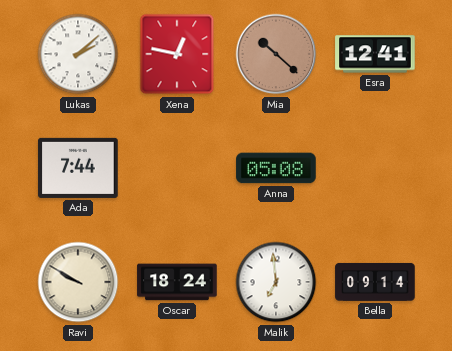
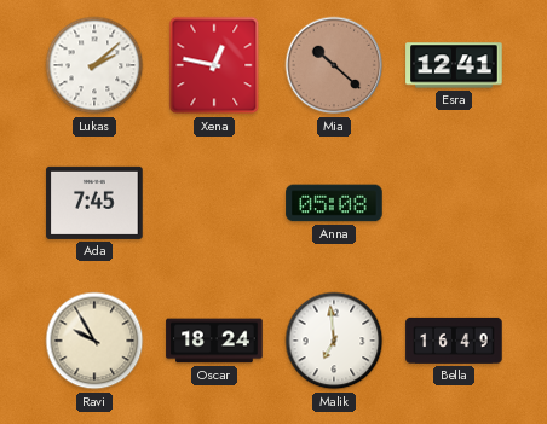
Ada: 7:44 -> 7:45
Ravi: 9:50 -> 9:55
Bella: 09:14 -> 16:49
